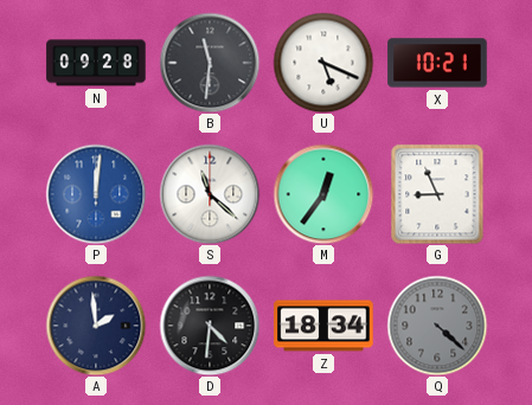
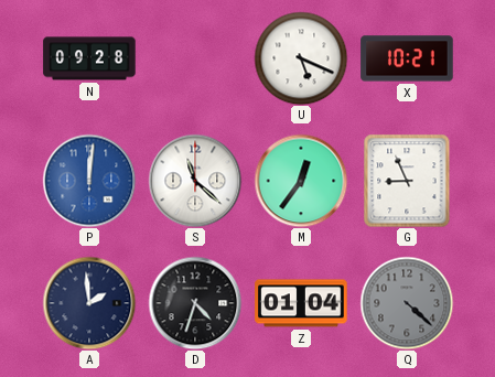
B: 11:31 -> none
D: 4:31 -> 4:33
Z: 18:34 -> 01:04
